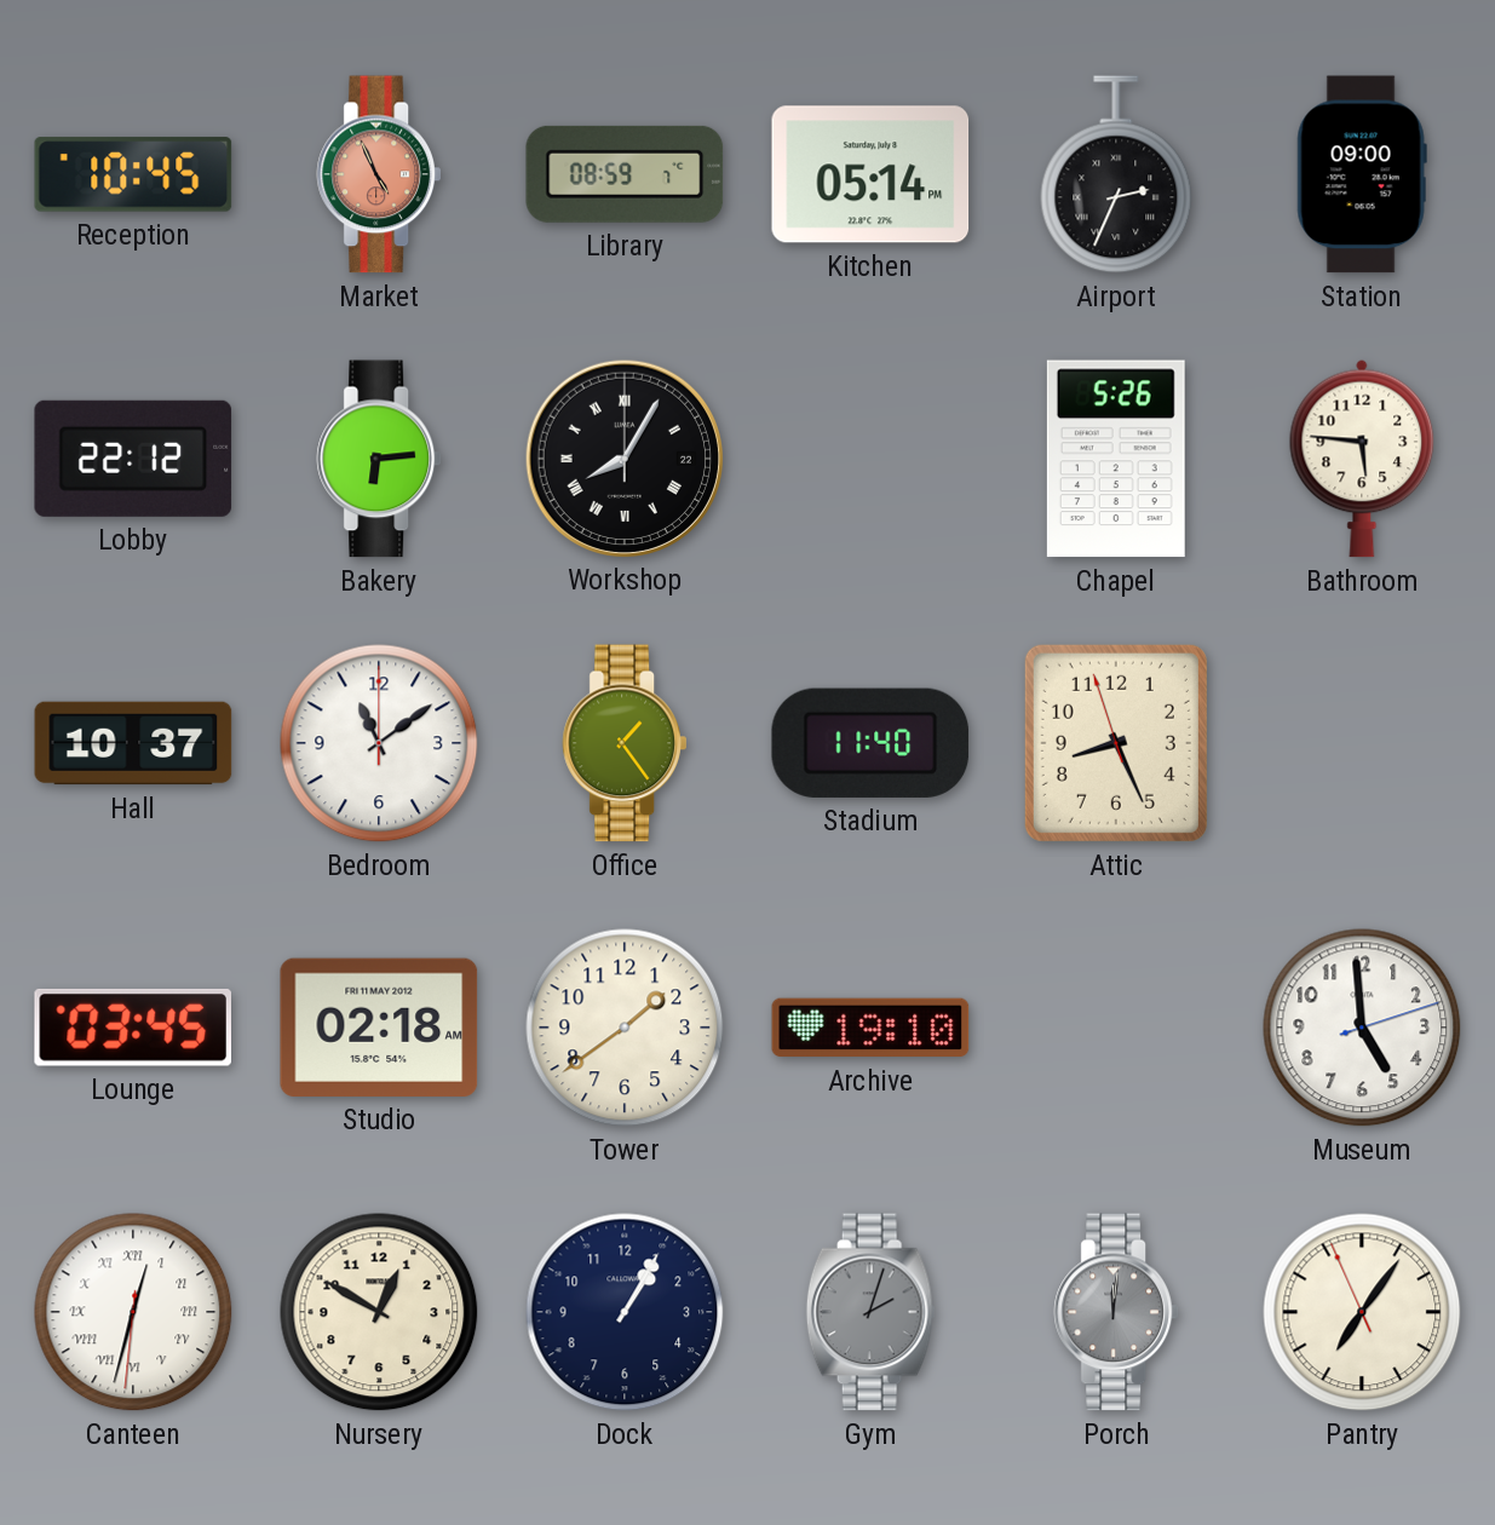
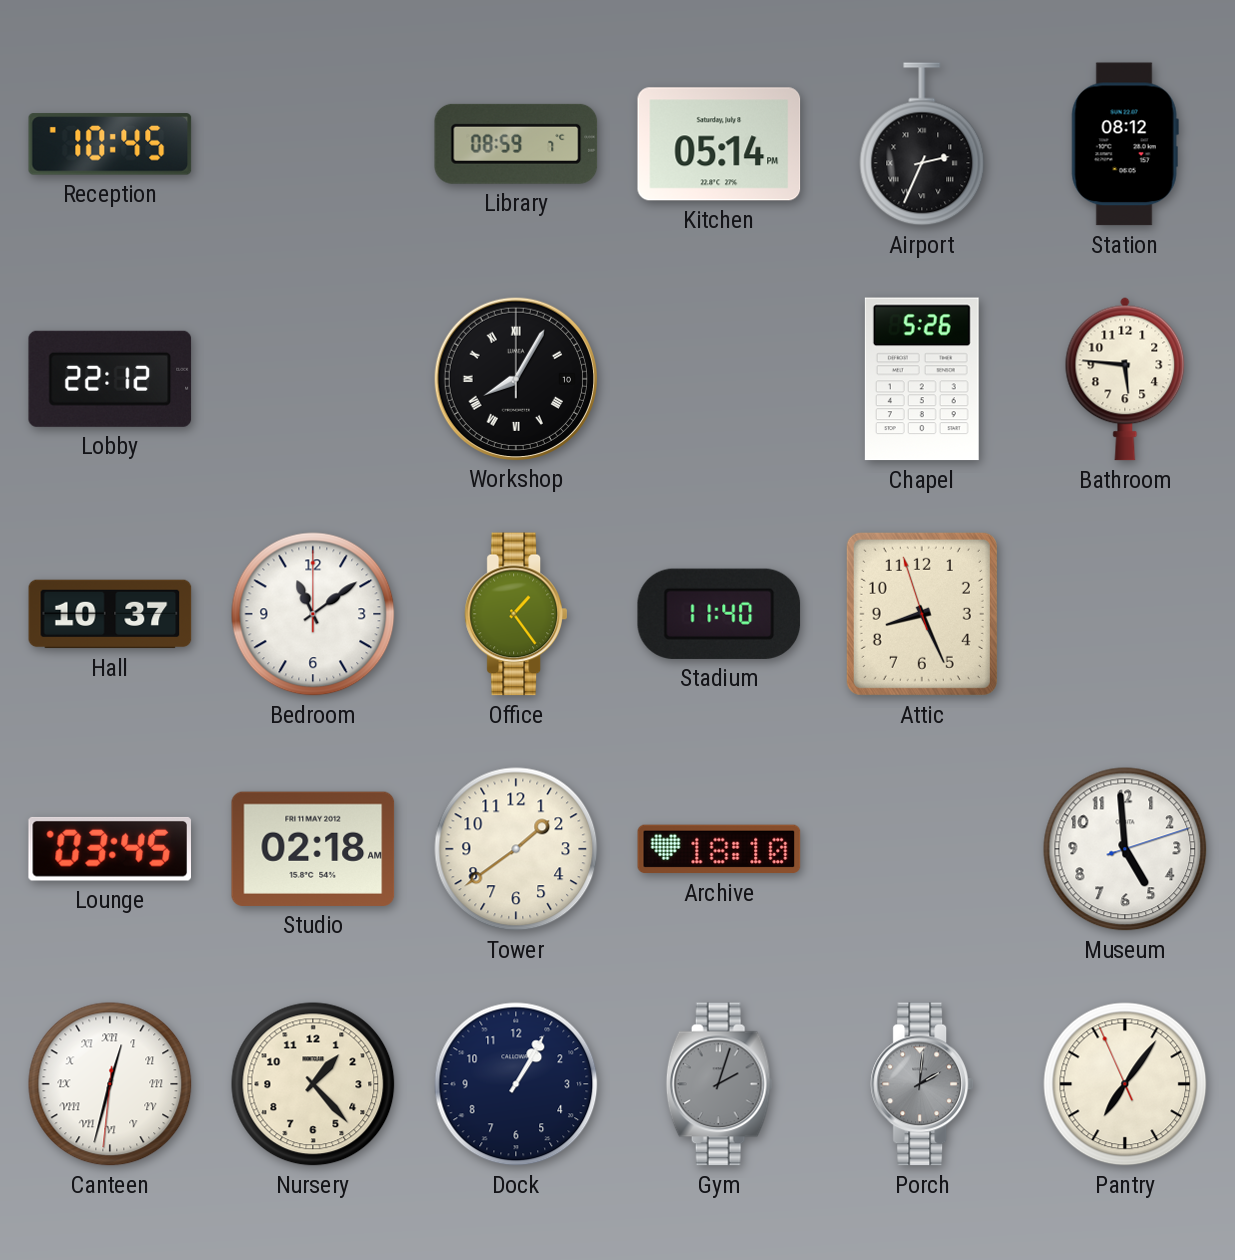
Market: 4:56 -> none
Station: 09:00 -> 08:12
Bakery: 6:14 -> none
Workshop date: 22 -> 10
Archive: 19:10 -> 18:10
Nursery: 12:50 -> 1:23
Porch: 12:01 -> 2:01
